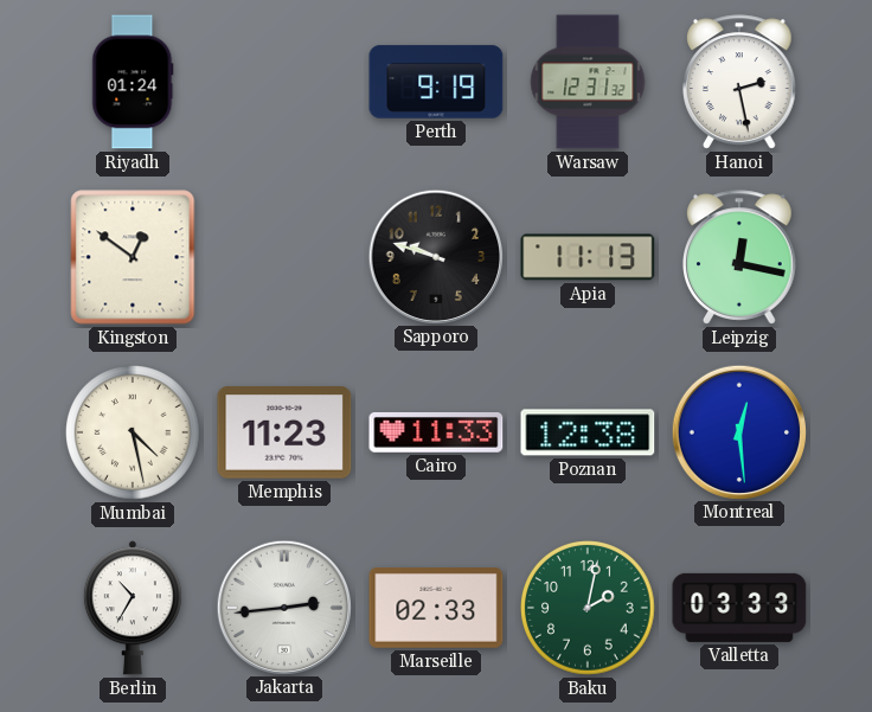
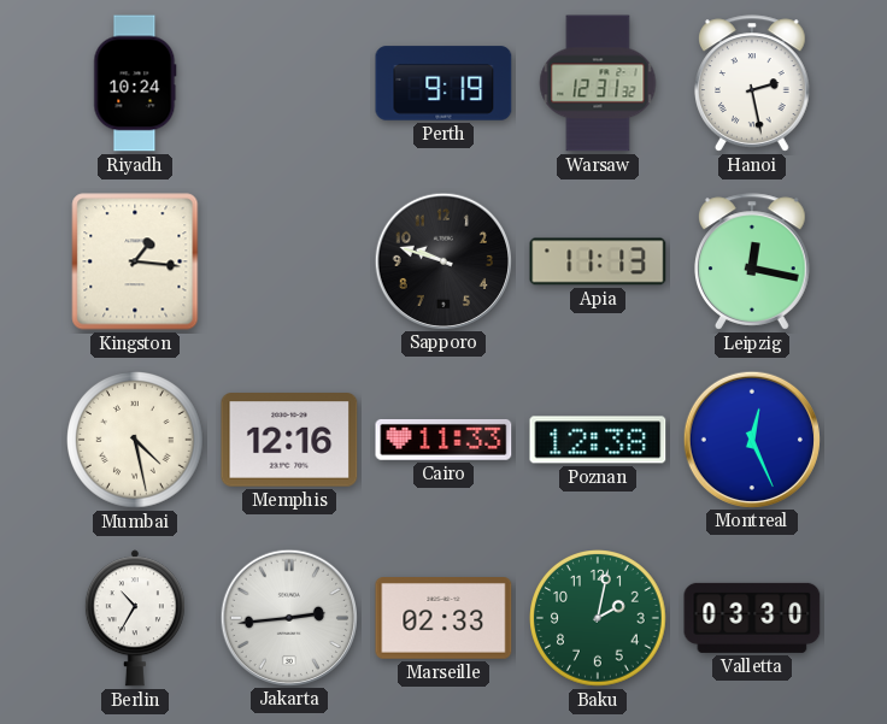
Riyadh: 01:24 -> 10:24
Kingston: 12:51 -> 1:16
Memphis: 11:23 -> 12:16
Montreal: 12:29 -> 12:26
Valletta: 03:33 -> 03:30
